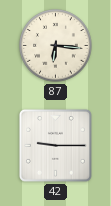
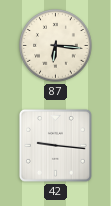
42: 9:15 -> 9:16
